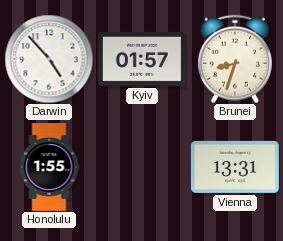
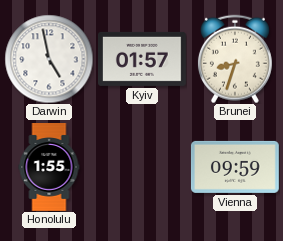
Darwin: 4:53 -> 4:58
Vienna: 13:31 -> 09:59
